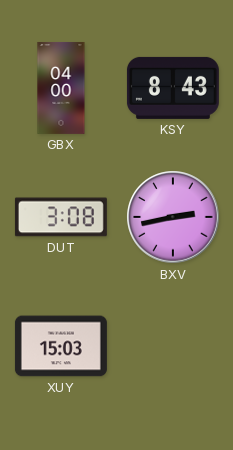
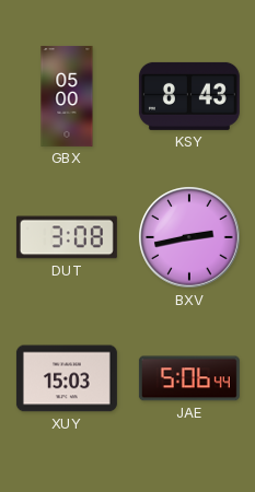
GBX: 04:00 -> 05:00
JAE: none -> 5:06
